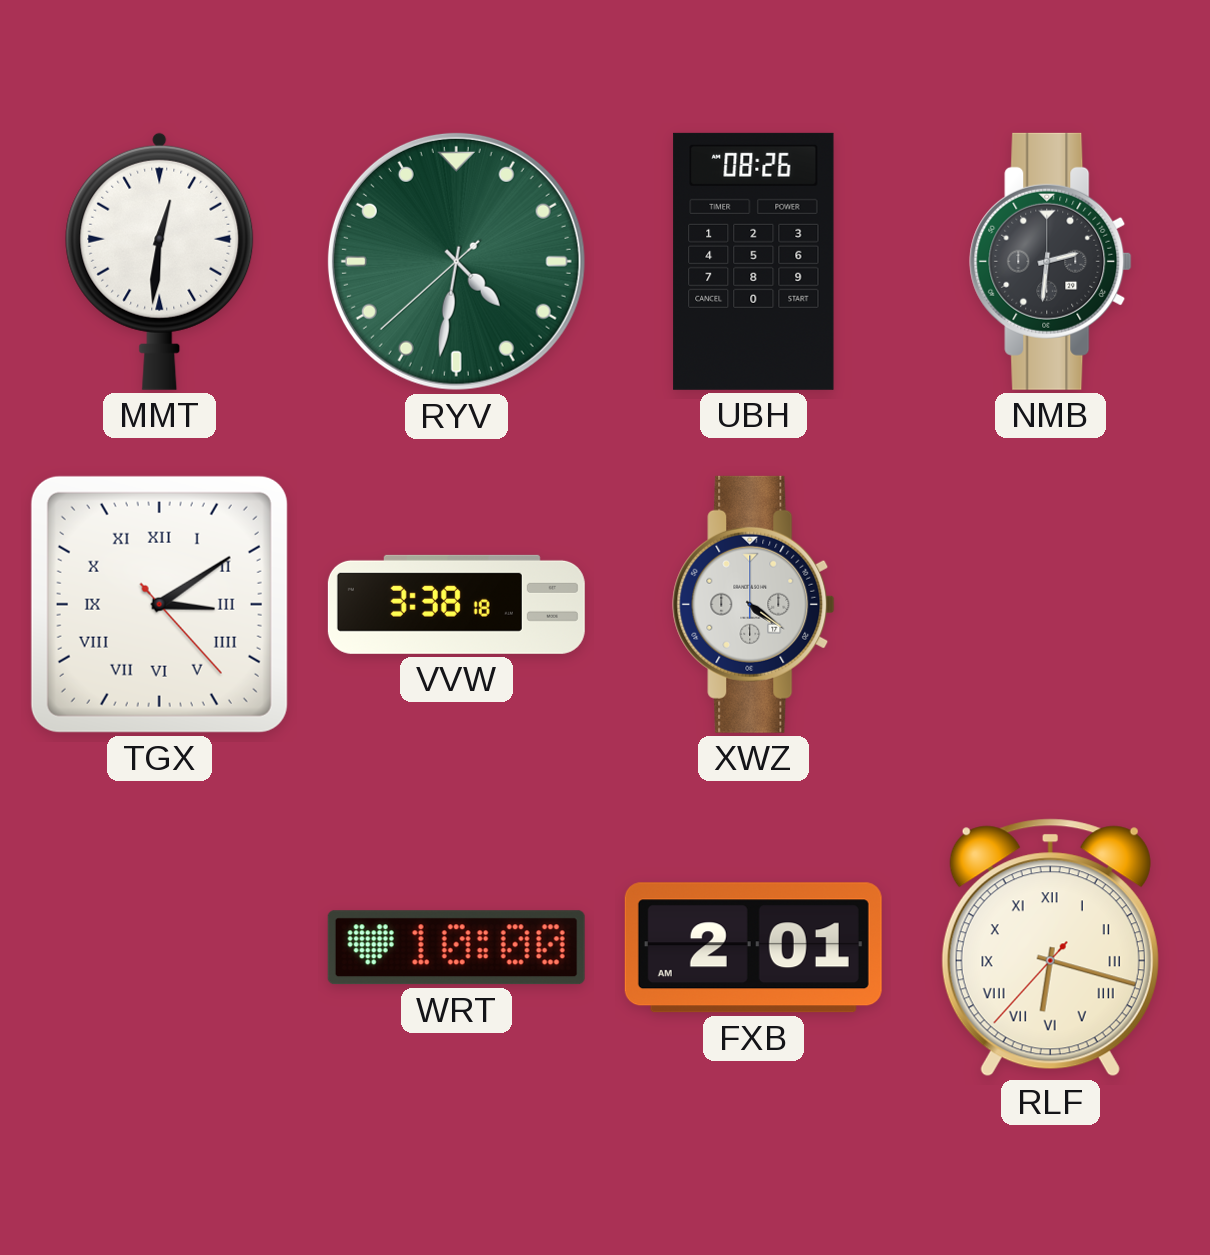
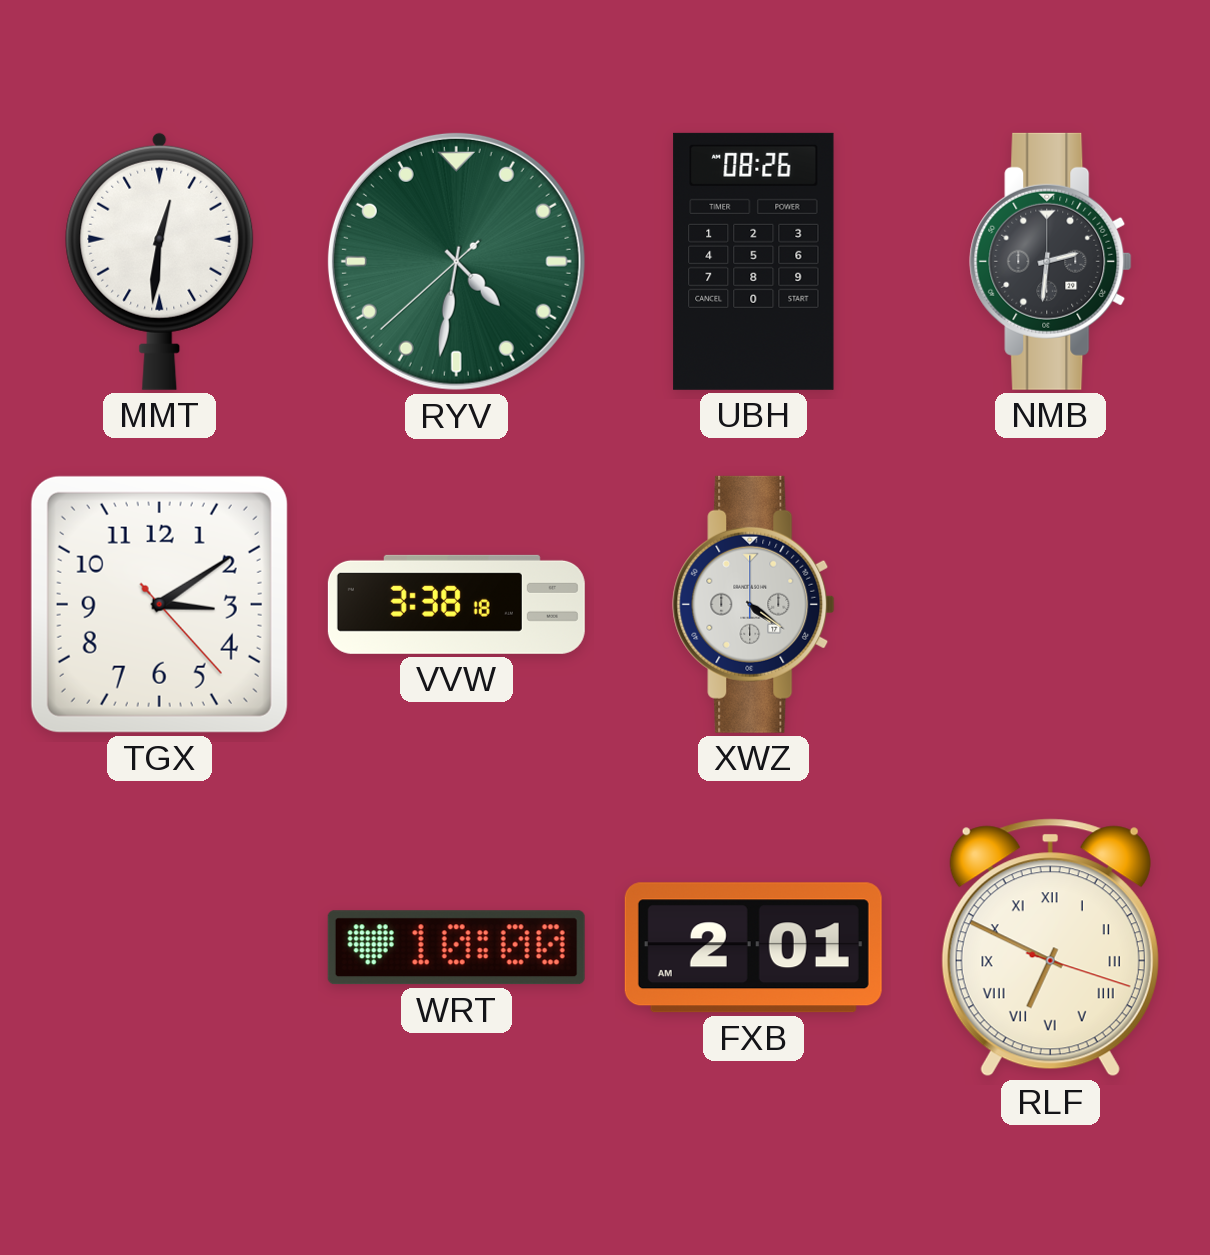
TGX numerals: Roman -> Arabic
RLF: 6:17 -> 6:49
